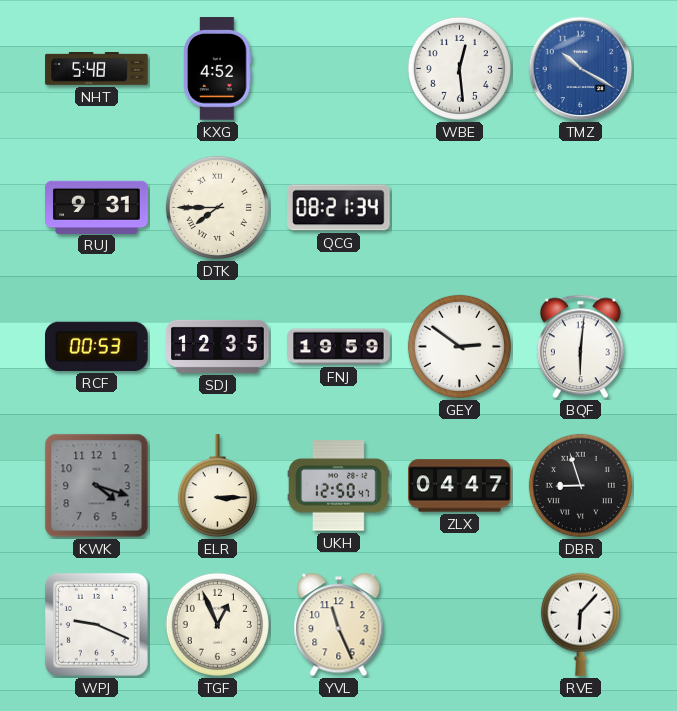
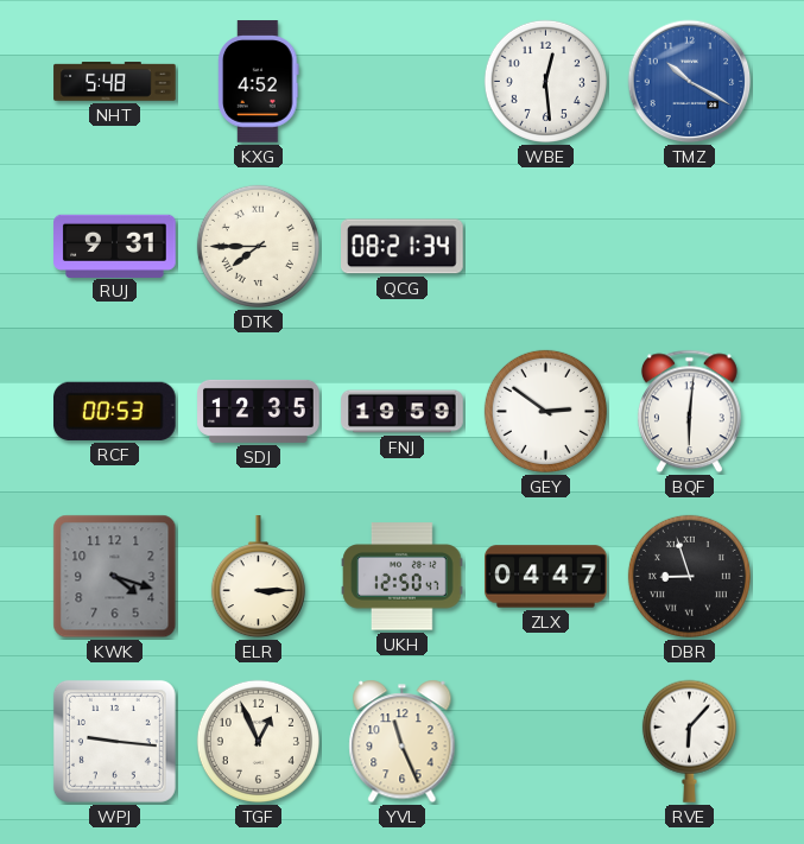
WPJ: 9:19 -> 9:16
